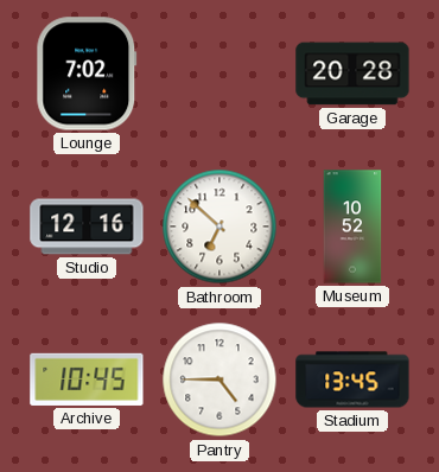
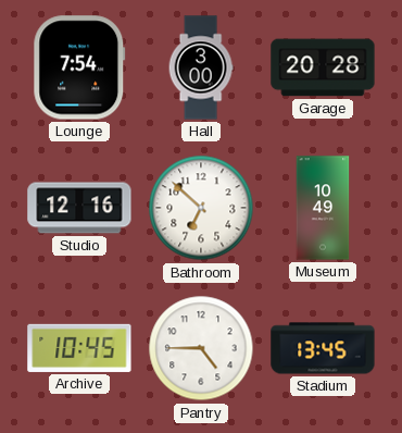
Lounge: 7:02 -> 7:54
Hall: none -> 3:00
Museum: 10:52 -> 10:49
